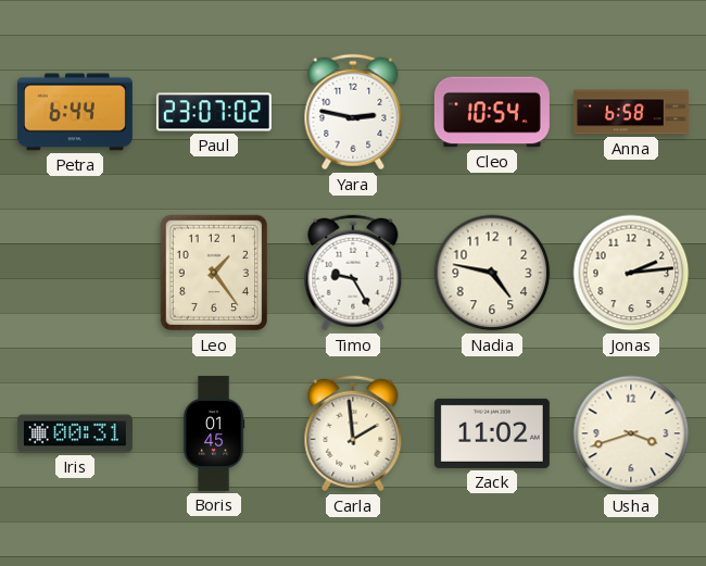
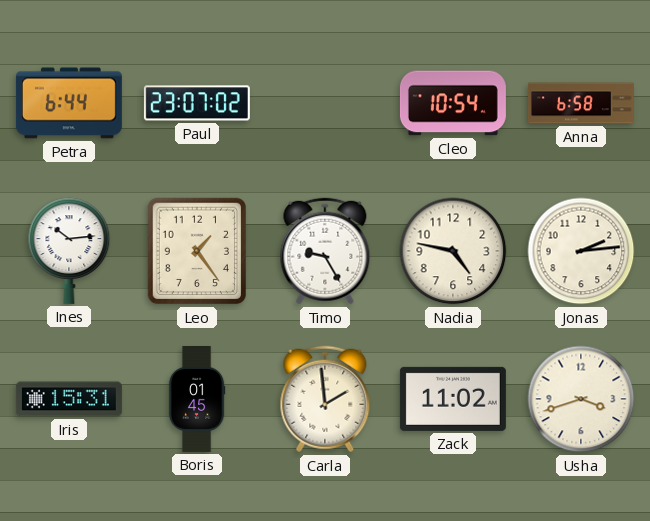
Yara: 2:47 -> none
Ines: none -> 10:14
Iris: 00:31 -> 15:31
